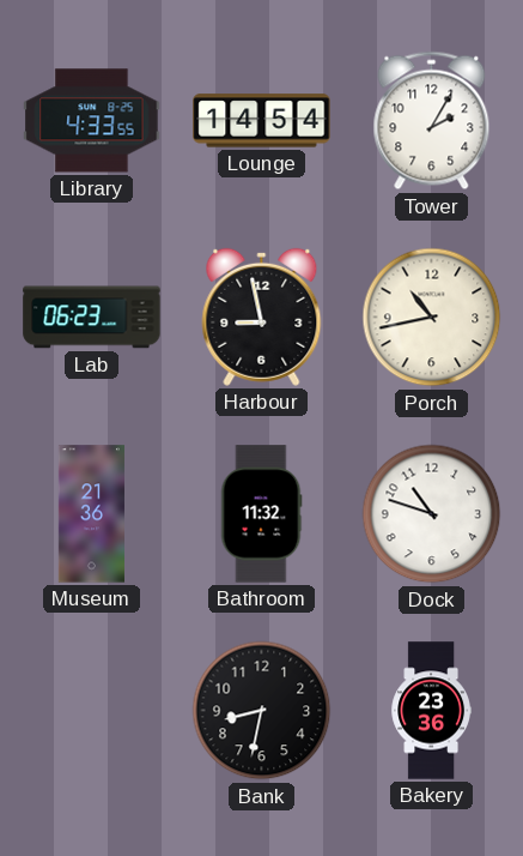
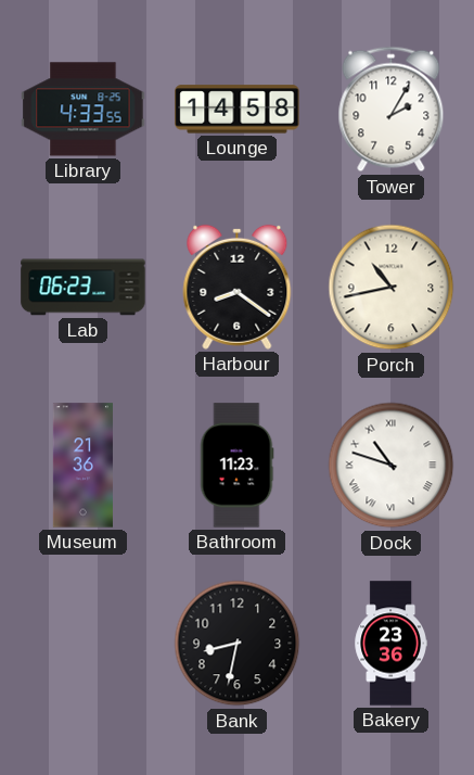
Lounge: 14:54 -> 14:58
Harbour: 8:58 -> 8:21
Bathroom: 11:32 -> 11:23
Dock numerals: Arabic -> Roman
